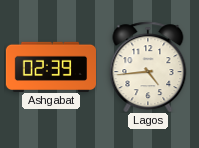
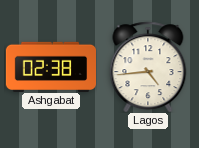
Ashgabat: 02:39 -> 02:38
